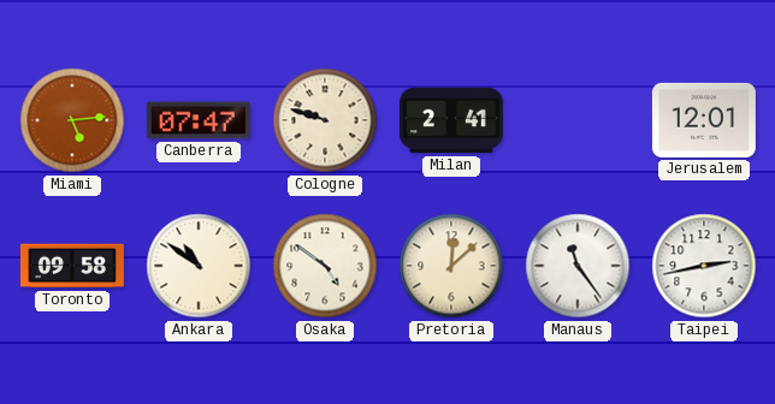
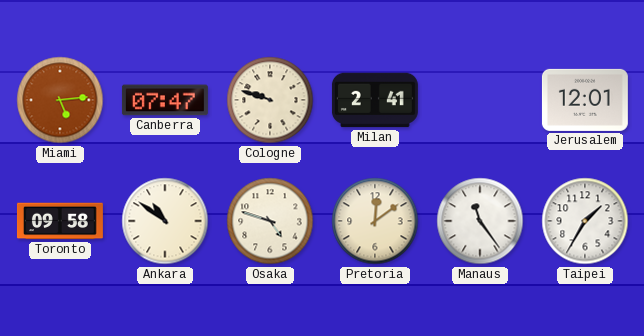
Osaka: 4:51 -> 4:48
Pretoria: 12:08 -> 12:09
Taipei: 2:43 -> 1:35
